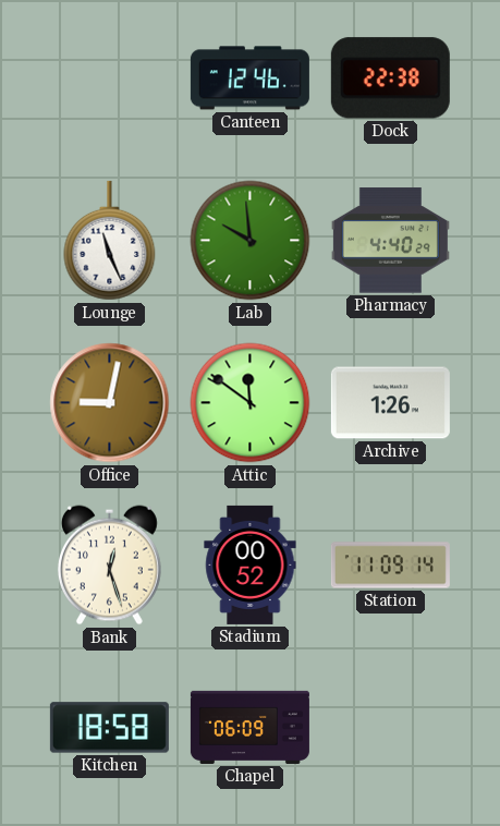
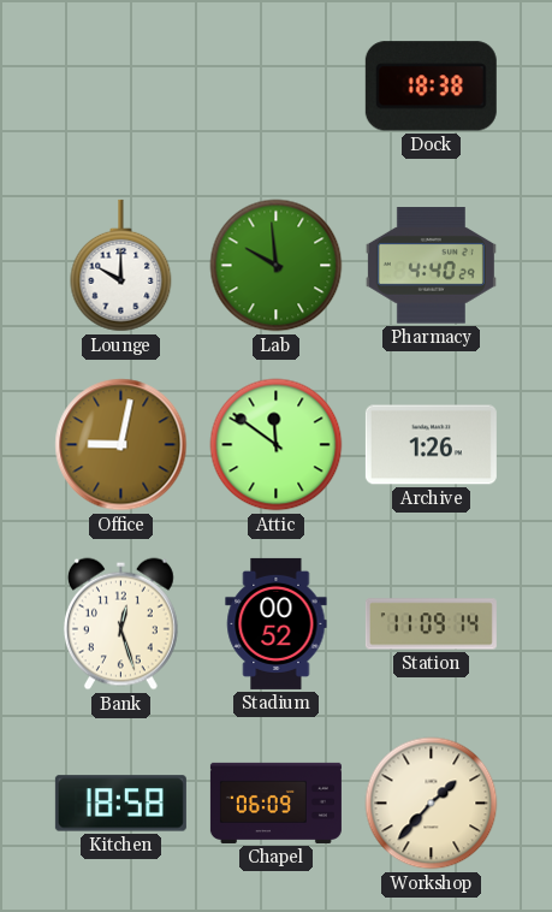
Canteen: 12:46 -> none
Dock: 22:38 -> 18:38
Lounge: 11:26 -> 10:00
Workshop: none -> 1:37
